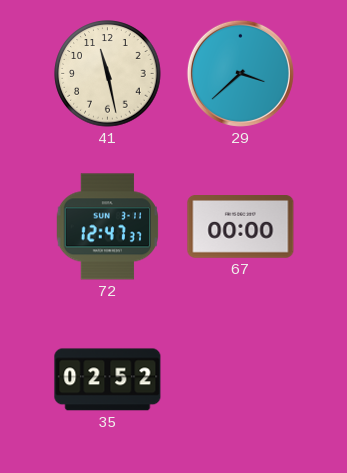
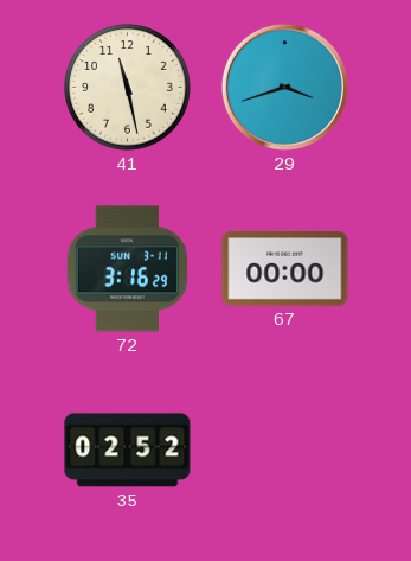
29: 3:38 -> 3:42
72: 12:47 -> 3:16
